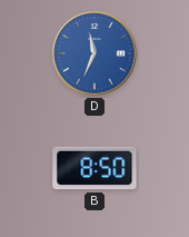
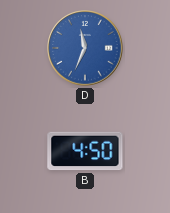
B: 8:50 -> 4:50
